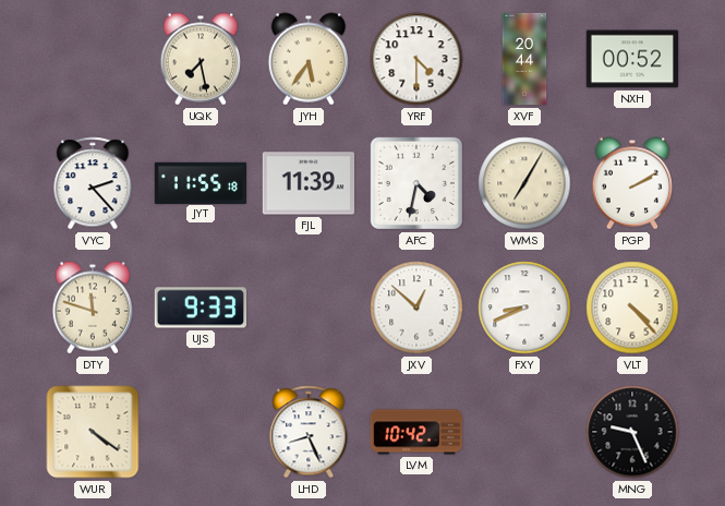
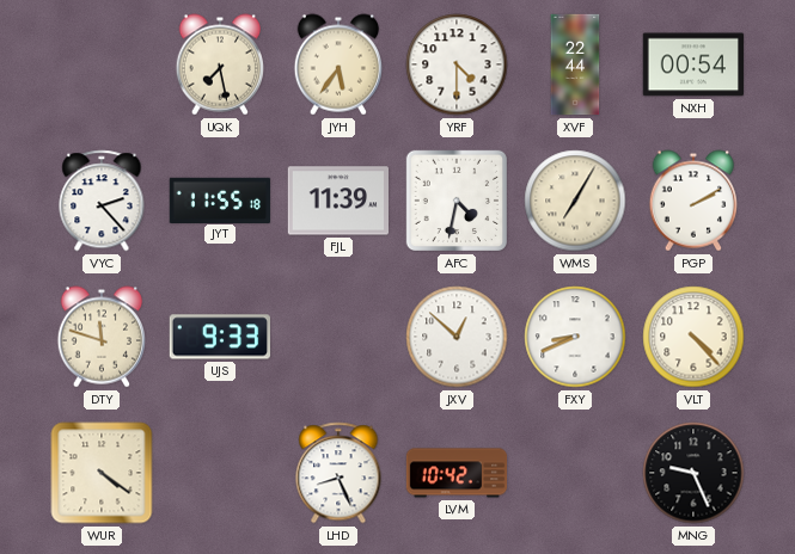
XVF: 20:44 -> 22:44
NXH: 00:52 -> 00:54
